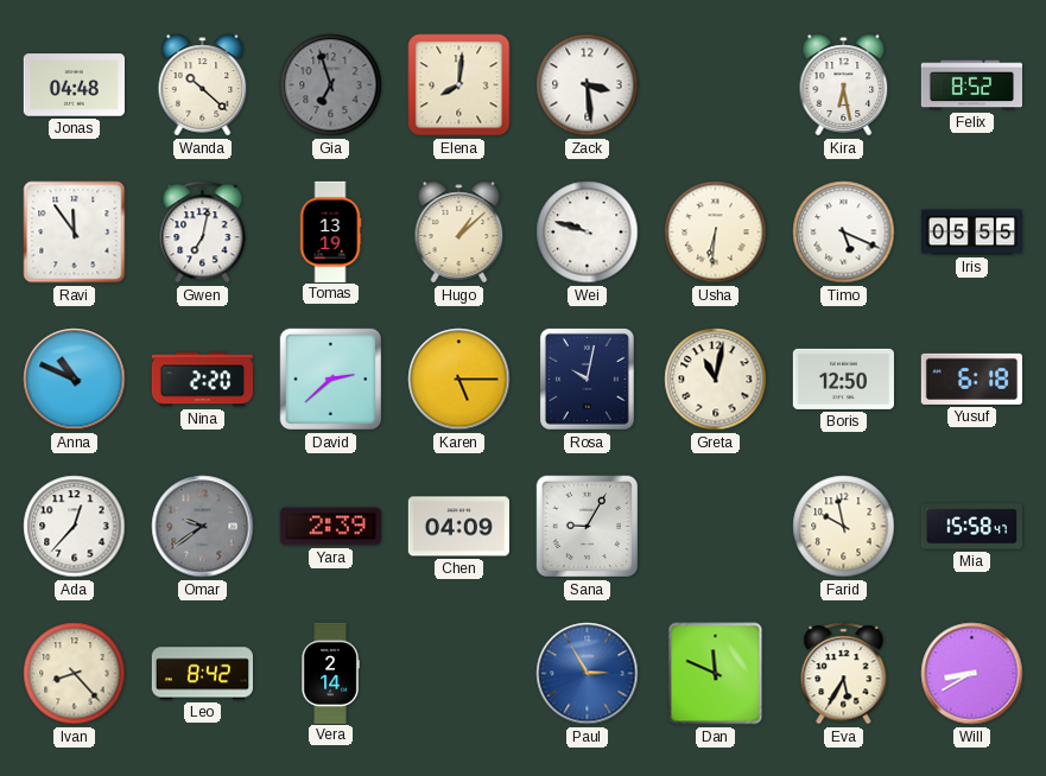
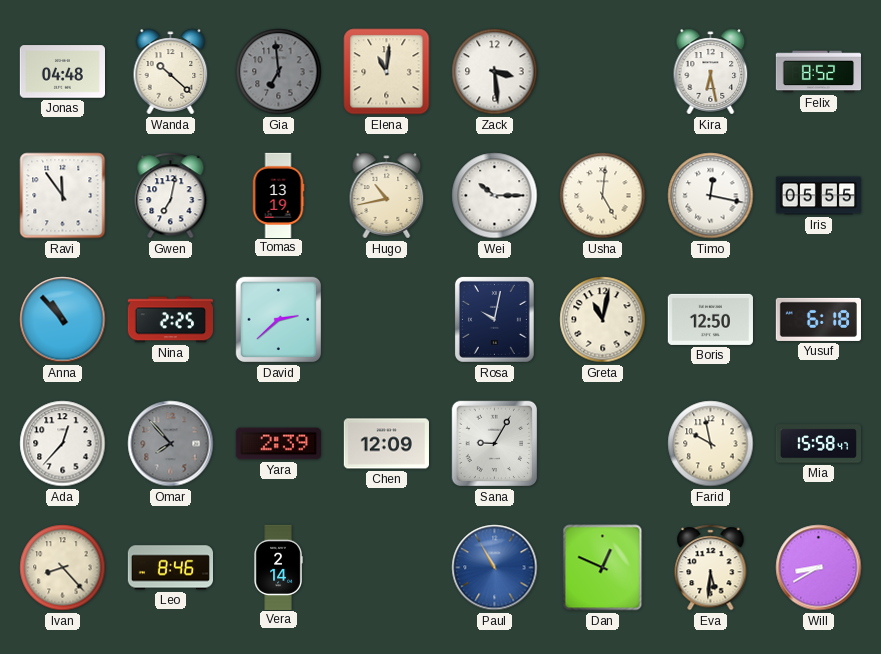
Gia: 6:57 -> 6:59
Elena: 8:01 -> 11:01
Hugo: 1:08 -> 10:43
Wei: 9:48 -> 10:15
Usha: 6:31 -> 5:01
Timo: 5:19 -> 12:17
Anna: 10:49 -> 10:53
Nina: 2:20 -> 2:25
Karen: 5:15 -> none
Omar: 9:39 -> 7:53
Chen: 04:09 -> 12:09
Leo: 8:42 -> 8:46
Paul: 2:55 -> 10:55
Dan: 11:49 -> 12:49
Eva: 5:35 -> 5:31
